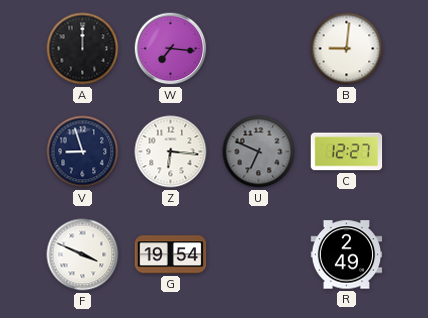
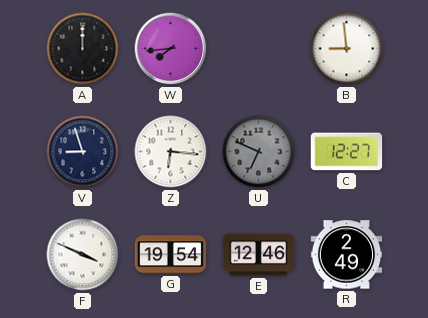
W: 7:16 -> 7:44
B: 9:01 -> 8:59
E: none -> 12:46
